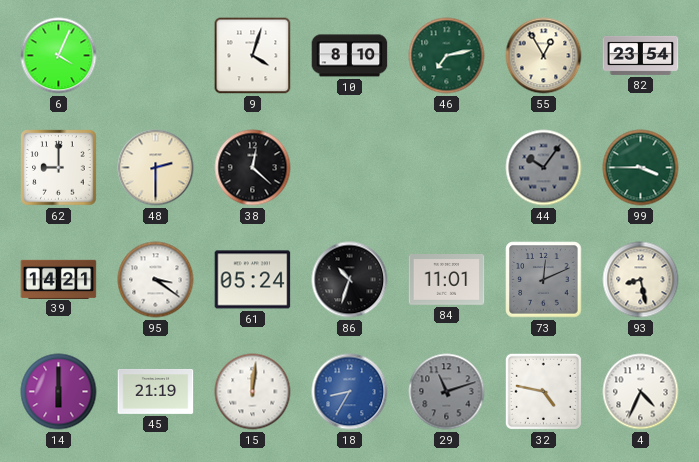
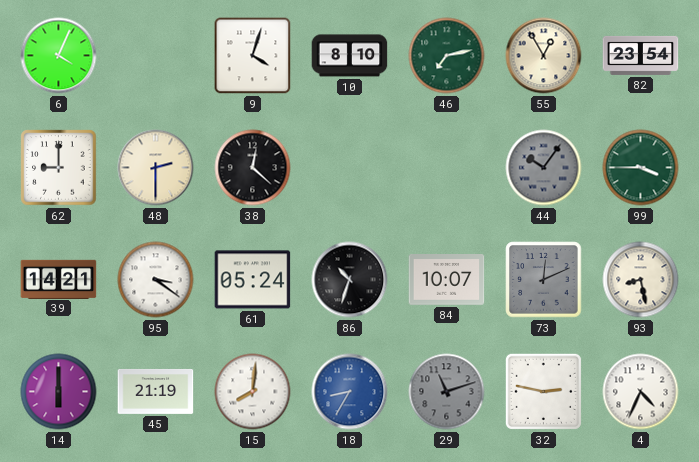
84: 11:01 -> 10:07
15: 12:01 -> 8:01
32: 4:47 -> 2:47
